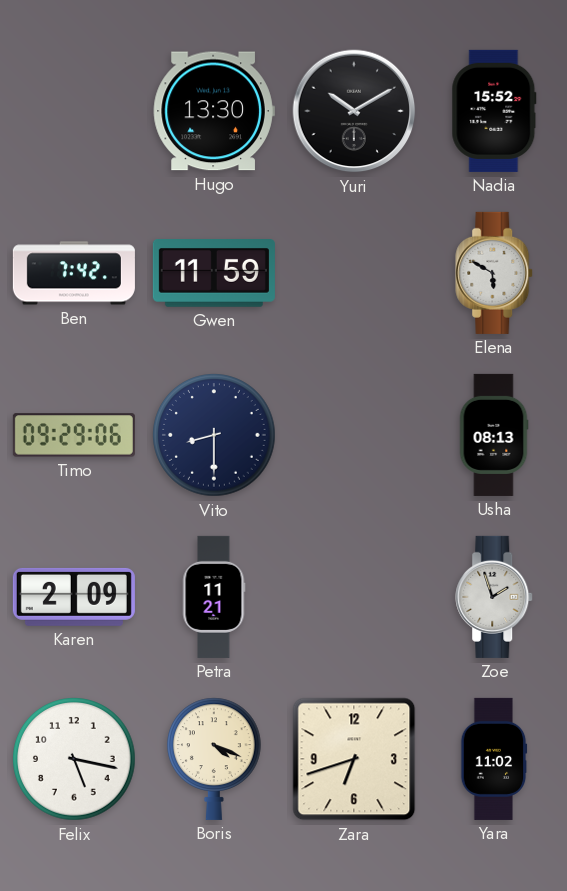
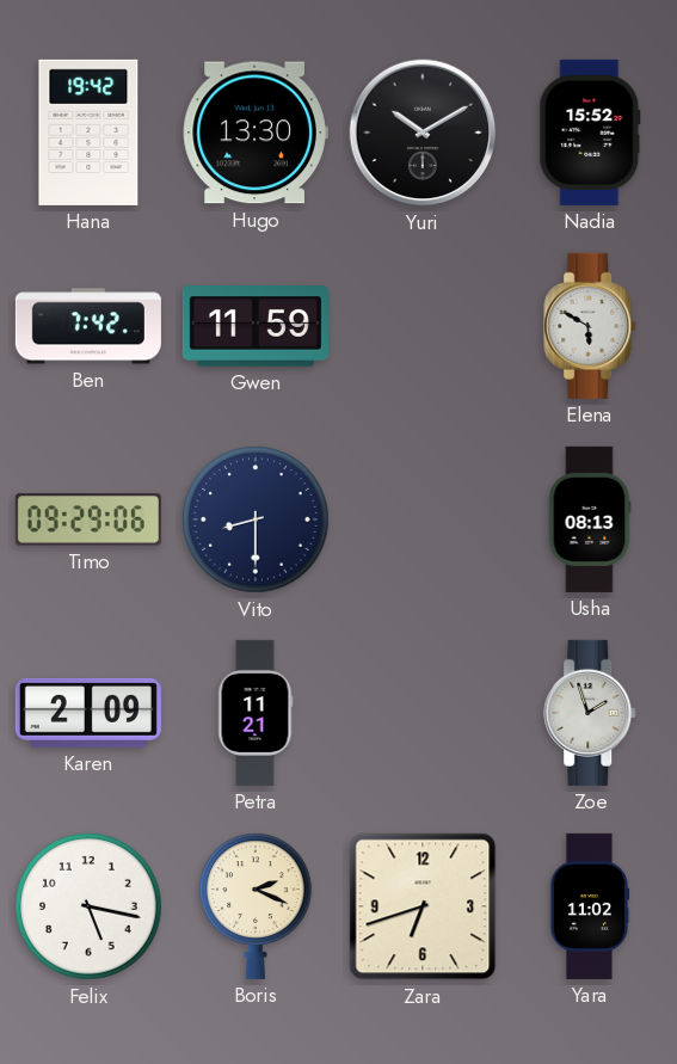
Hana: none -> 19:42
Boris: 4:19 -> 2:19
